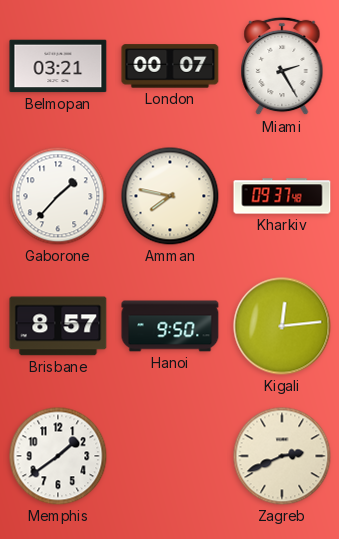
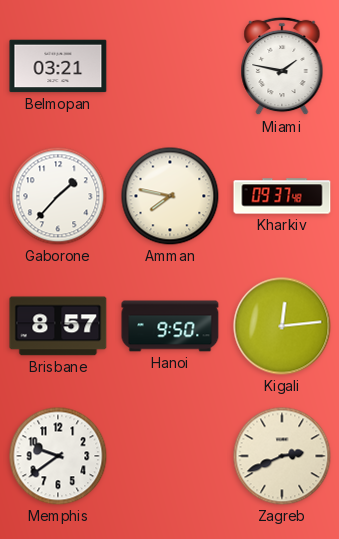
London: 00:07 -> none
Miami: 2:25 -> 1:47
Memphis: 1:39 -> 9:39
